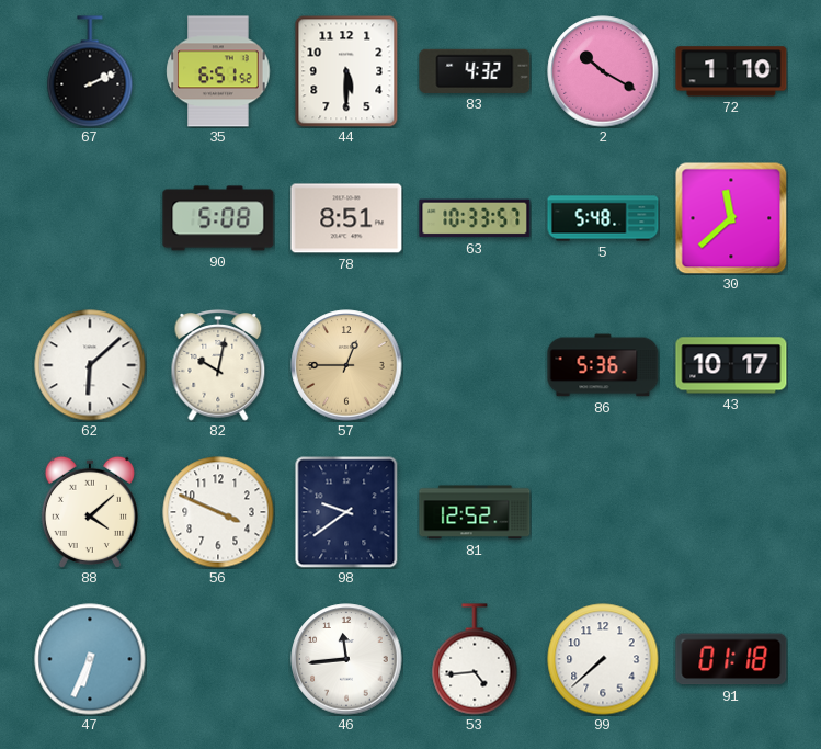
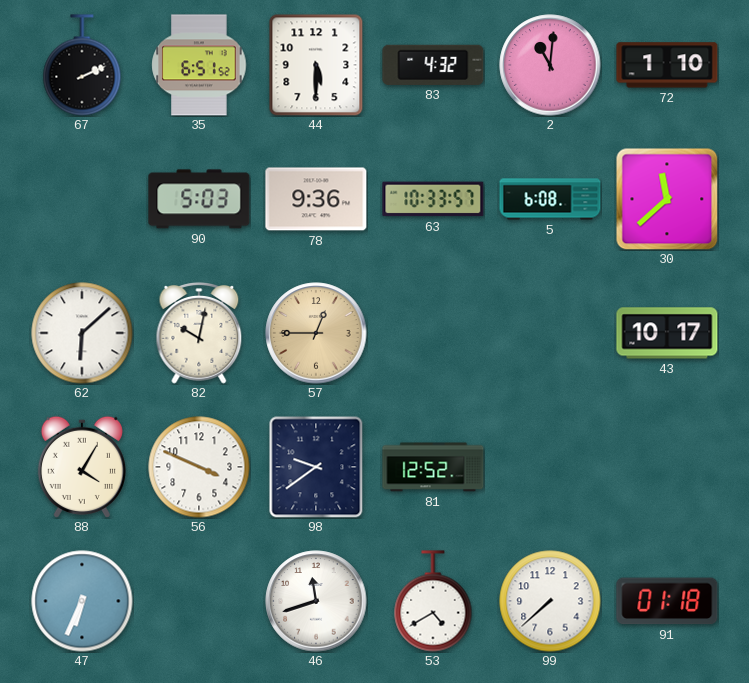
2: 10:20 -> 11:01
90: 5:08 -> 5:03
78: 8:51 -> 9:36
5: 5:48 -> 6:08
86: 5:36 -> none
88: 4:08 -> 4:05
46: 11:44 -> 11:42
53: 4:44 -> 4:40
